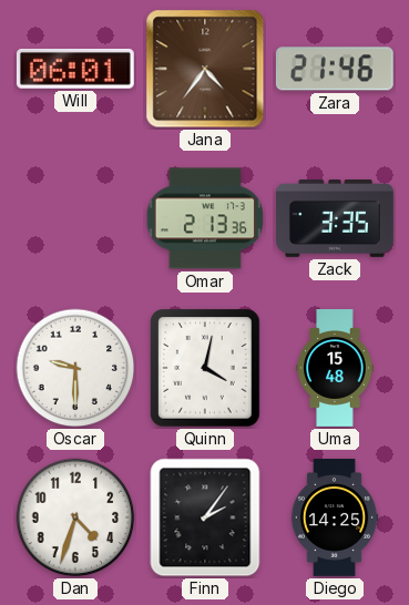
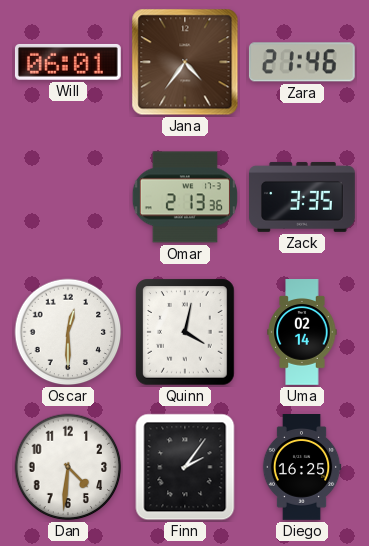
Oscar: 9:30 -> 12:30
Uma: 15:48 -> 02:14
Dan: 4:33 -> 4:31
Diego: 14:25 -> 16:25
